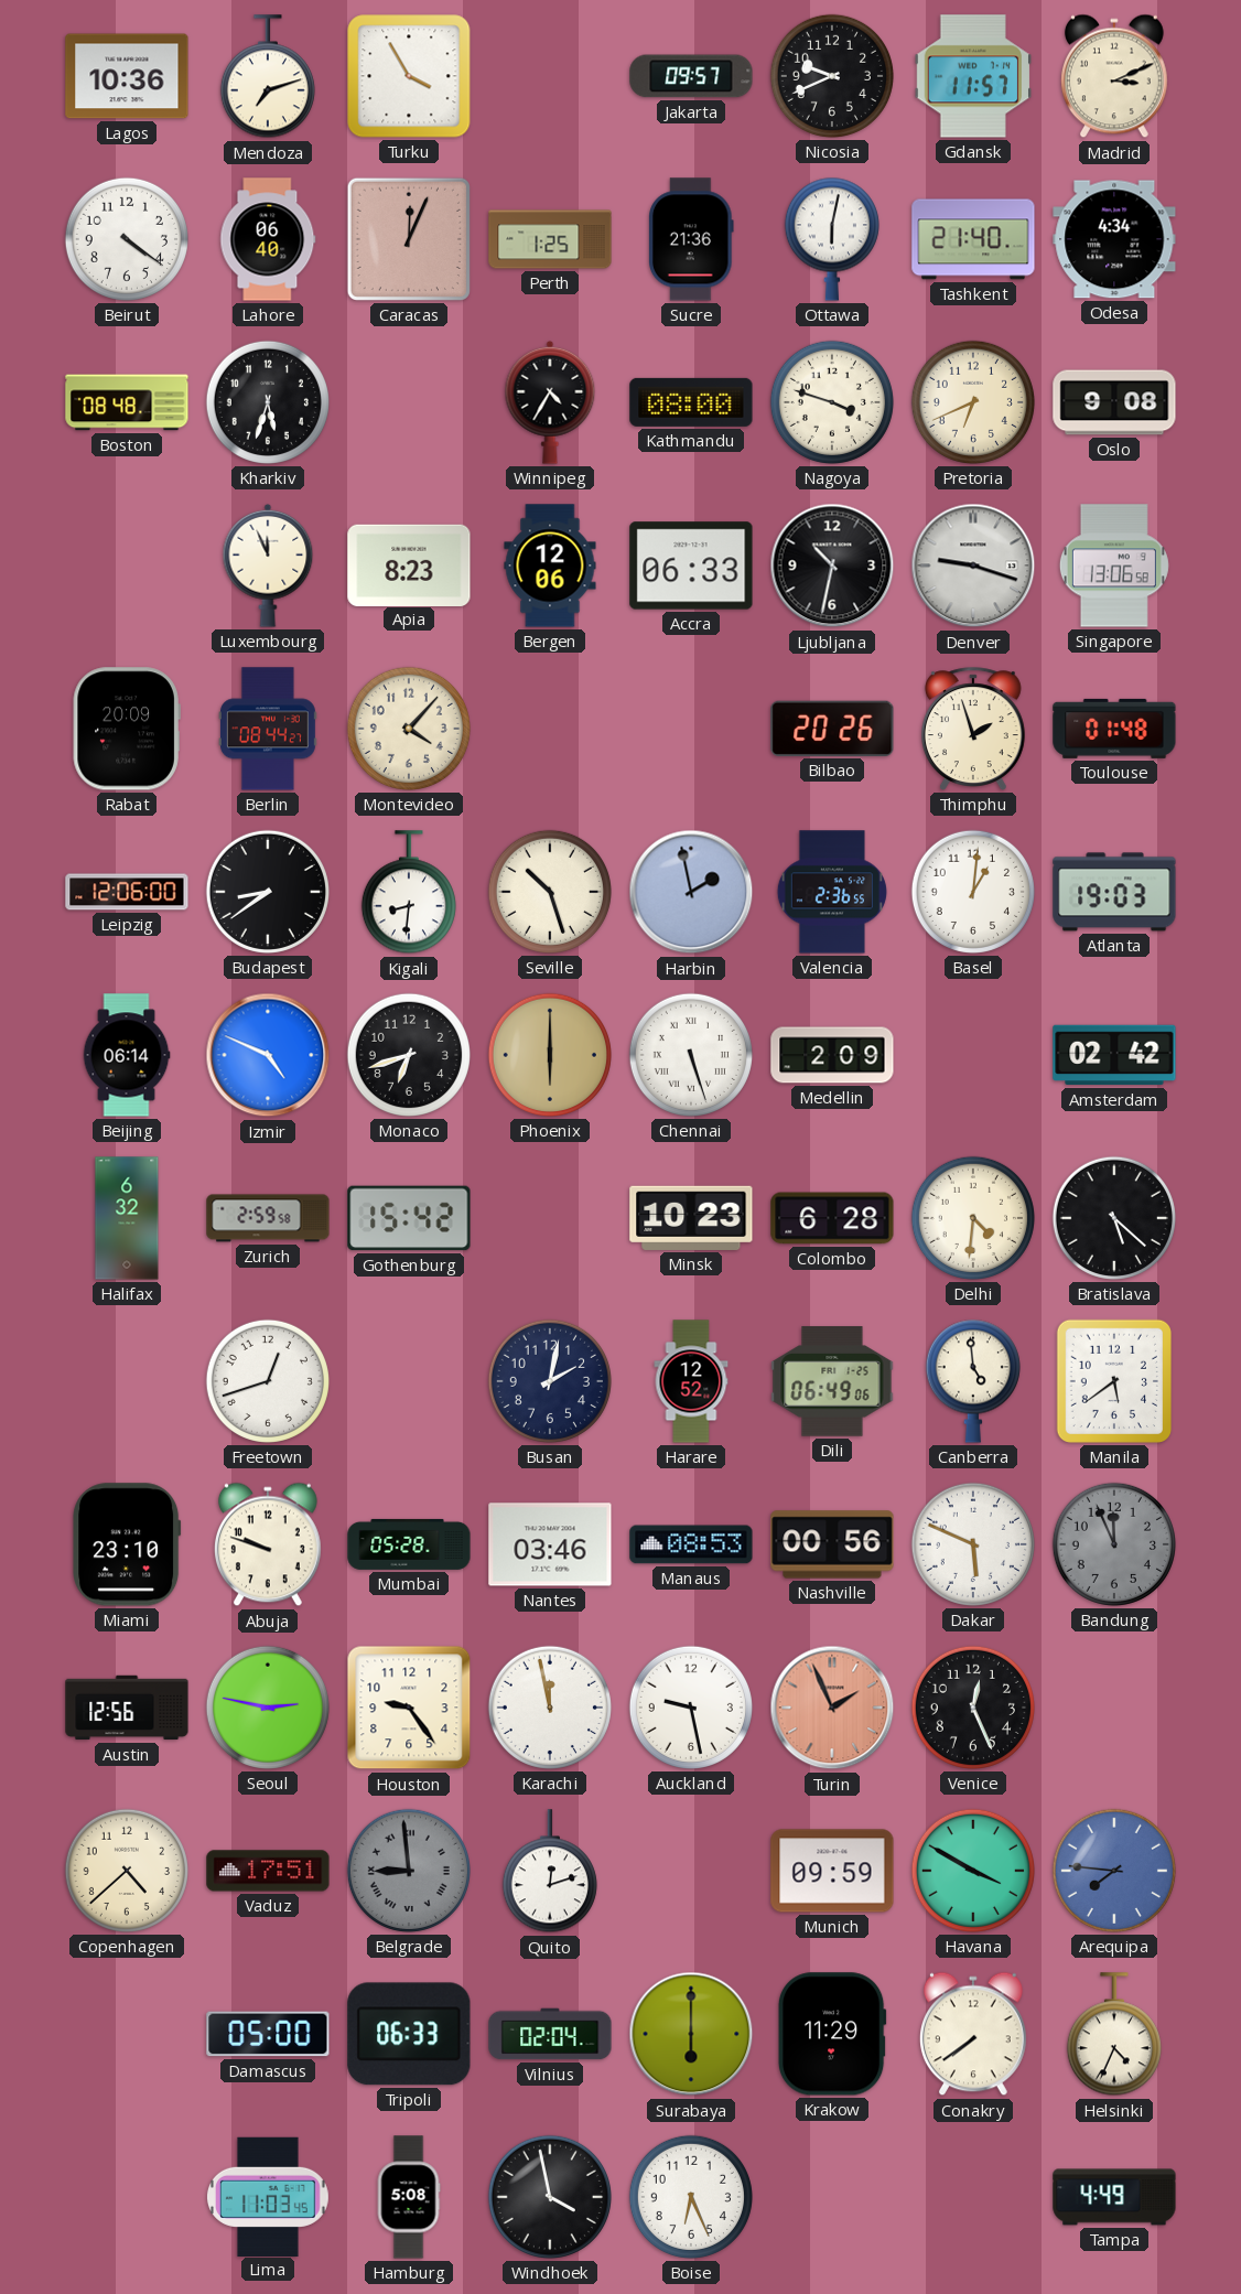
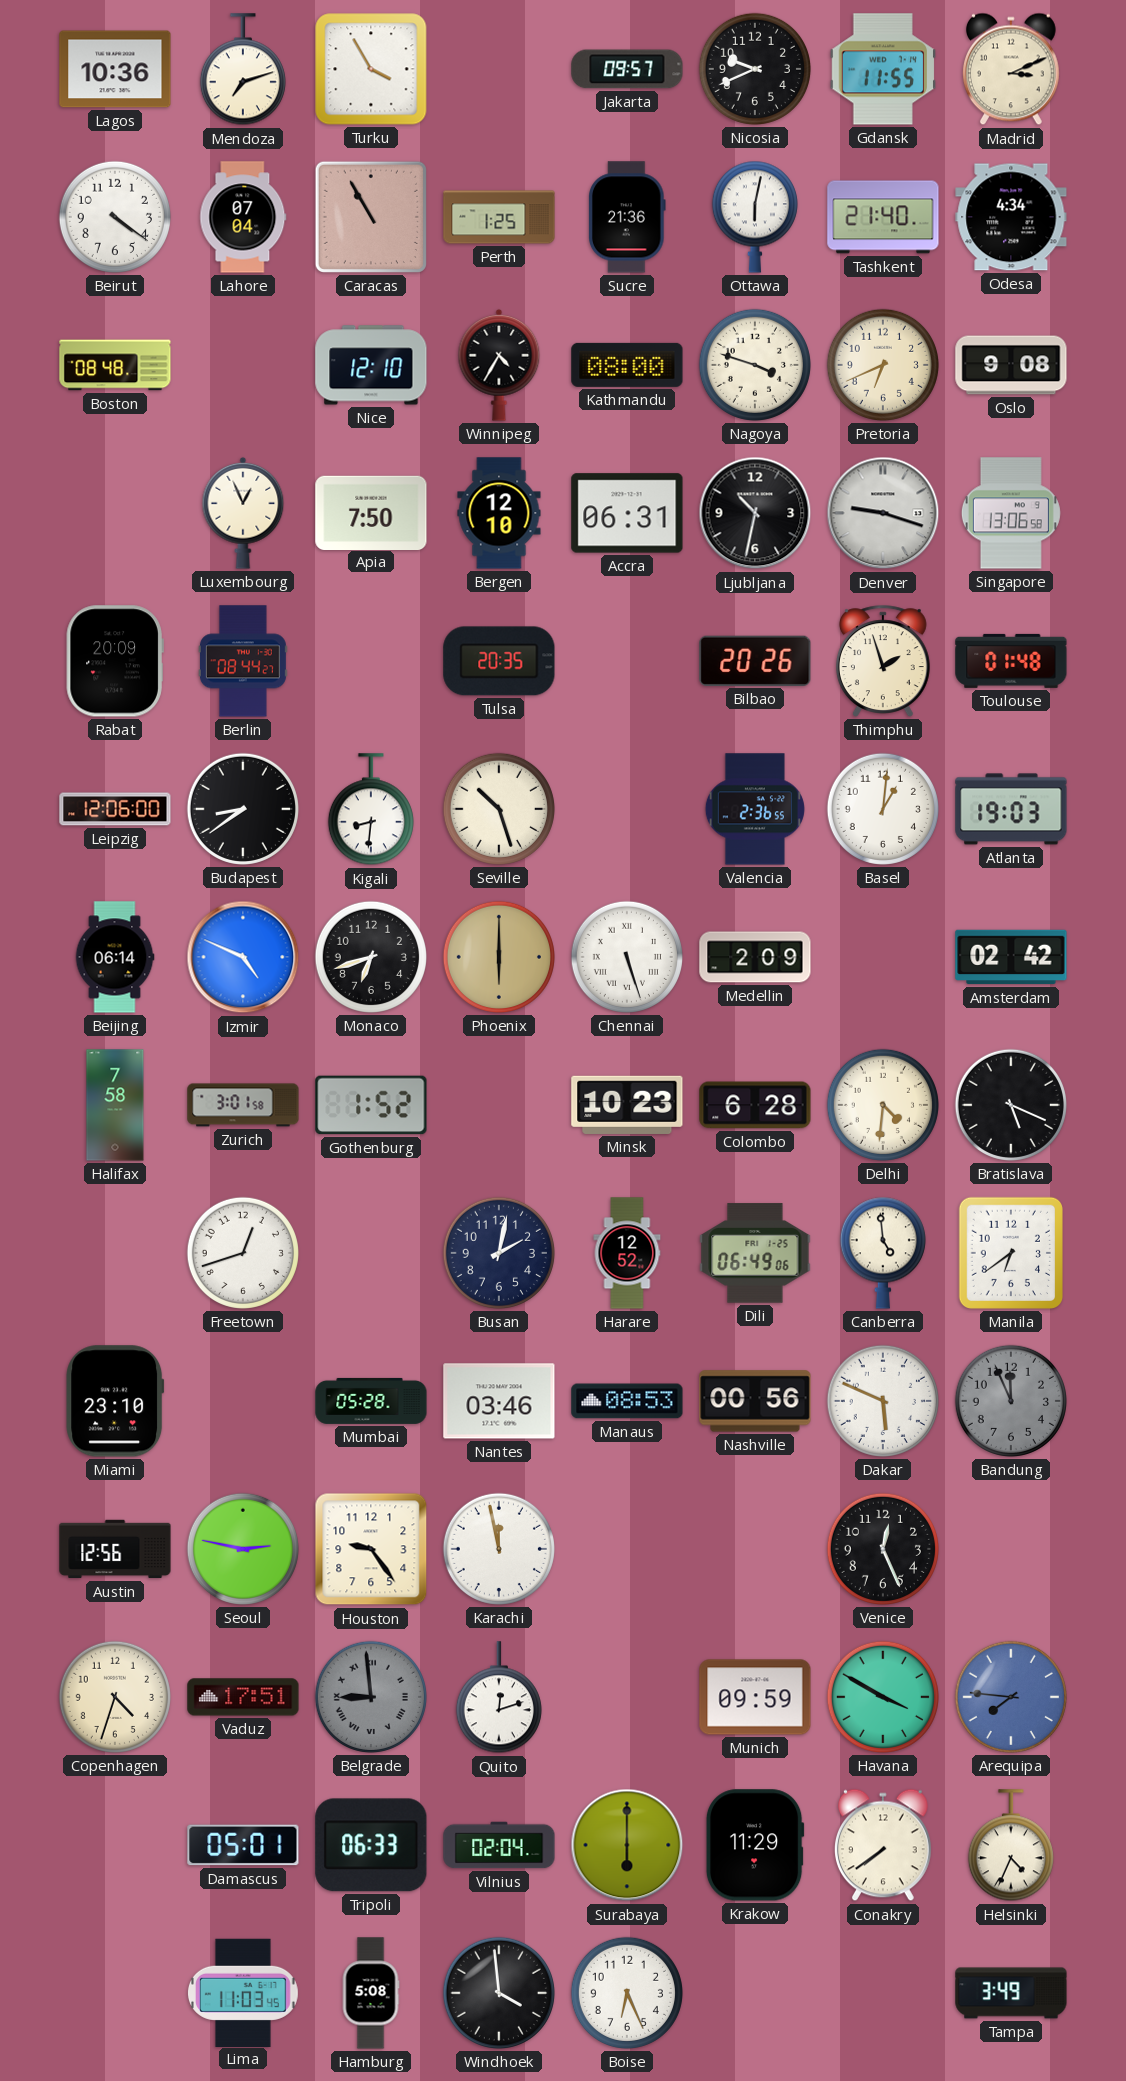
Gdansk: 11:57 -> 11:55
Lahore: 06:40 -> 07:04
Caracas: 12:04 -> 10:55
Kharkiv: 5:33 -> none
Nice: none -> 12:10
Luxembourg: 11:56 -> 12:56
Apia: 8:23 -> 7:50
Bergen: 12:06 -> 12:10
Accra: 06:33 -> 06:31
Montevideo: 4:07 -> none
Tulsa: none -> 20:35
Harbin: 1:58 -> none
Halifax: 6:32 -> 7:58
Zurich: 2:59 -> 3:01
Gothenburg: 15:42 -> 1:52
Bratislava: 5:22 -> 5:19
Manila: 5:39 -> 6:39
Abuja: 9:48 -> none
Auckland: 9:28 -> none
Turin: 1:56 -> none
Copenhagen: 4:38 -> 4:33
Damascus: 05:00 -> 05:01
Windhoek: 3:58 -> 3:59
Tampa: 4:49 -> 3:49
